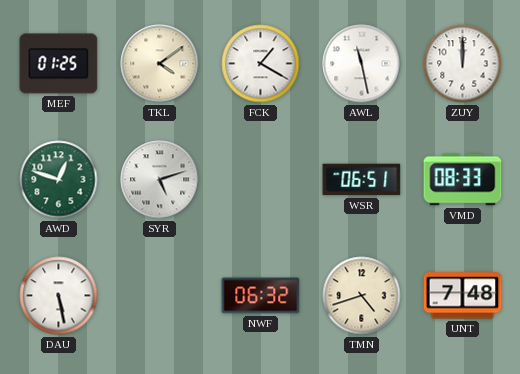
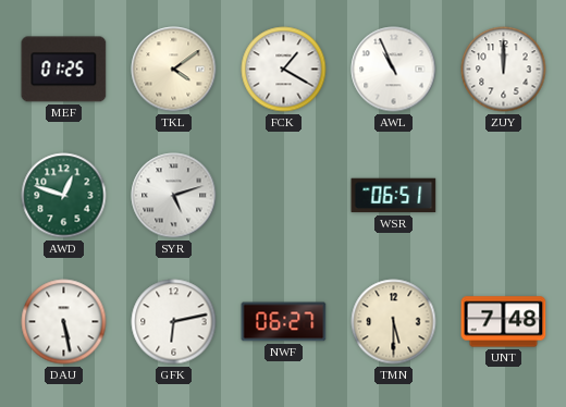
AWL: 11:28 -> 10:56
VMD: 08:33 -> none
GFK: none -> 6:13
NWF: 06:32 -> 06:27
TMN: 4:42 -> 5:30
